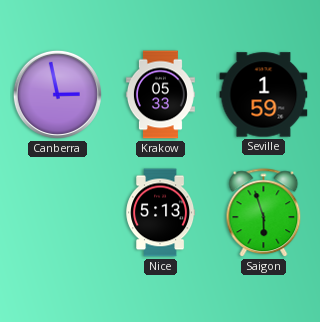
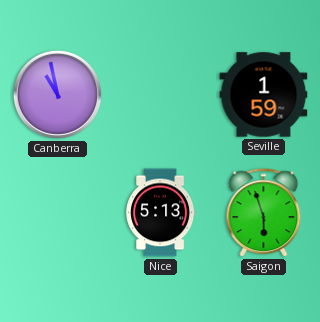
Canberra: 2:58 -> 10:58
Krakow: 05:33 -> none
